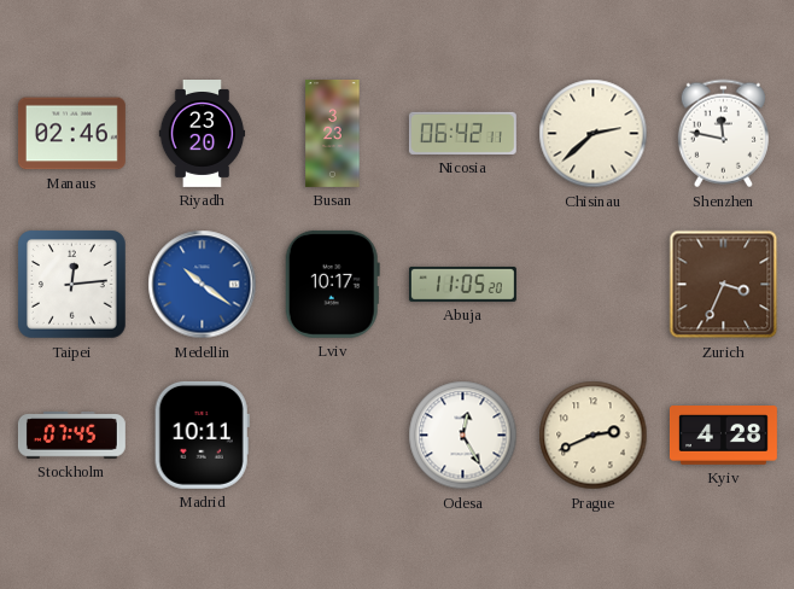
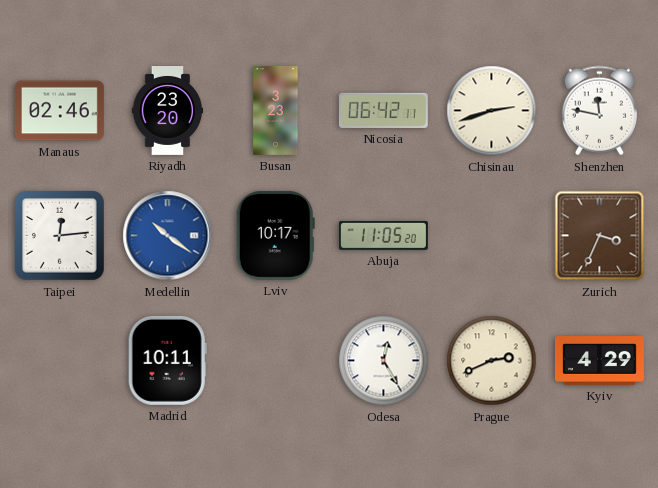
Chisinau: 2:38 -> 2:42
Stockholm: 07:45 -> none
Kyiv: 4:28 -> 4:29
